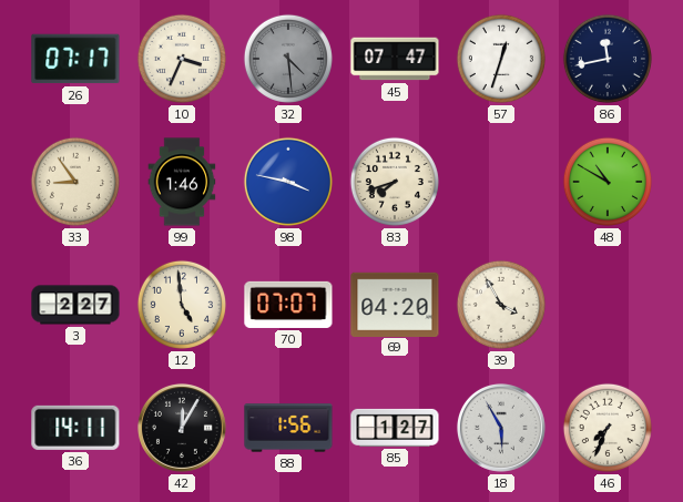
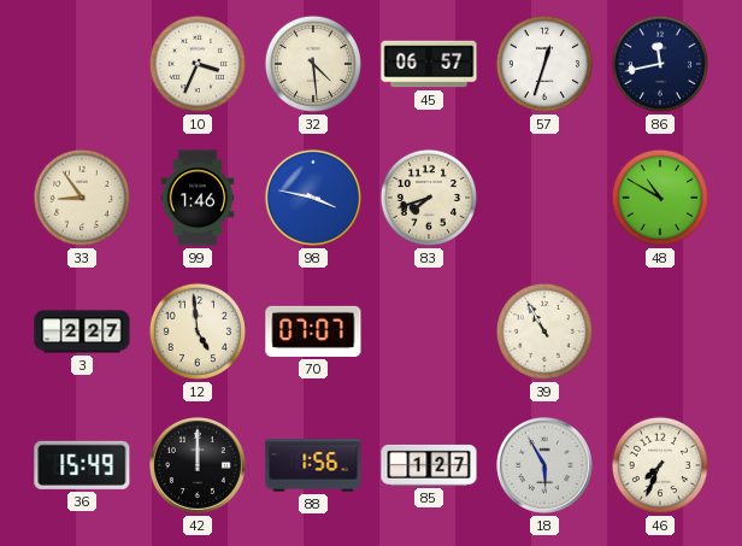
26: 07:17 -> none
32 dial: grey -> cream
45: 07:47 -> 06:57
69: 04:20 -> none
39: 3:55 -> 10:55
36: 14:11 -> 15:49
42: 12:05 -> 12:00
